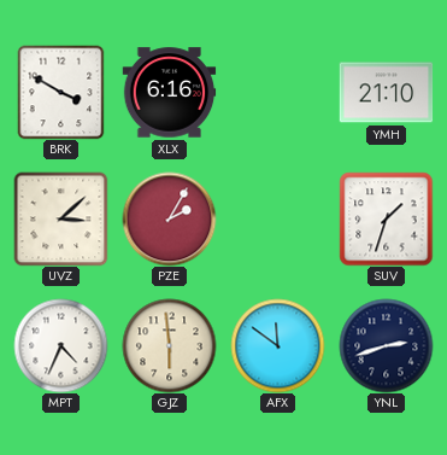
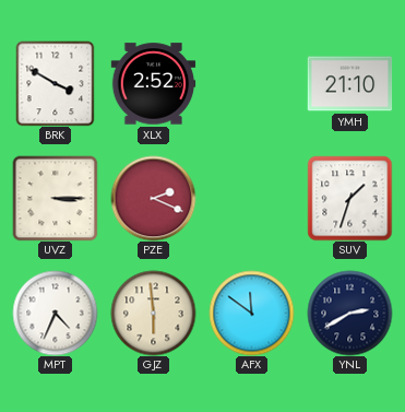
XLX: 6:16 -> 2:52
UVZ: 3:08 -> 3:15
PZE: 2:05 -> 2:19
YNL: 2:42 -> 2:40
